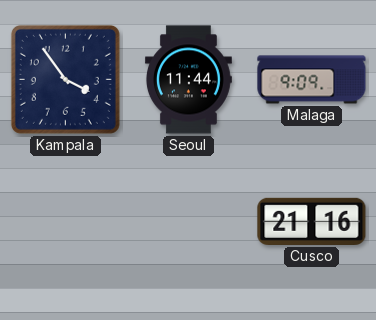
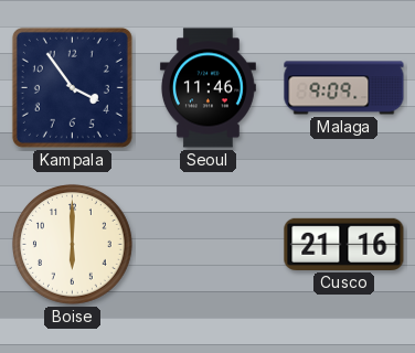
Seoul: 11:44 -> 11:46
Boise: none -> 6:00
